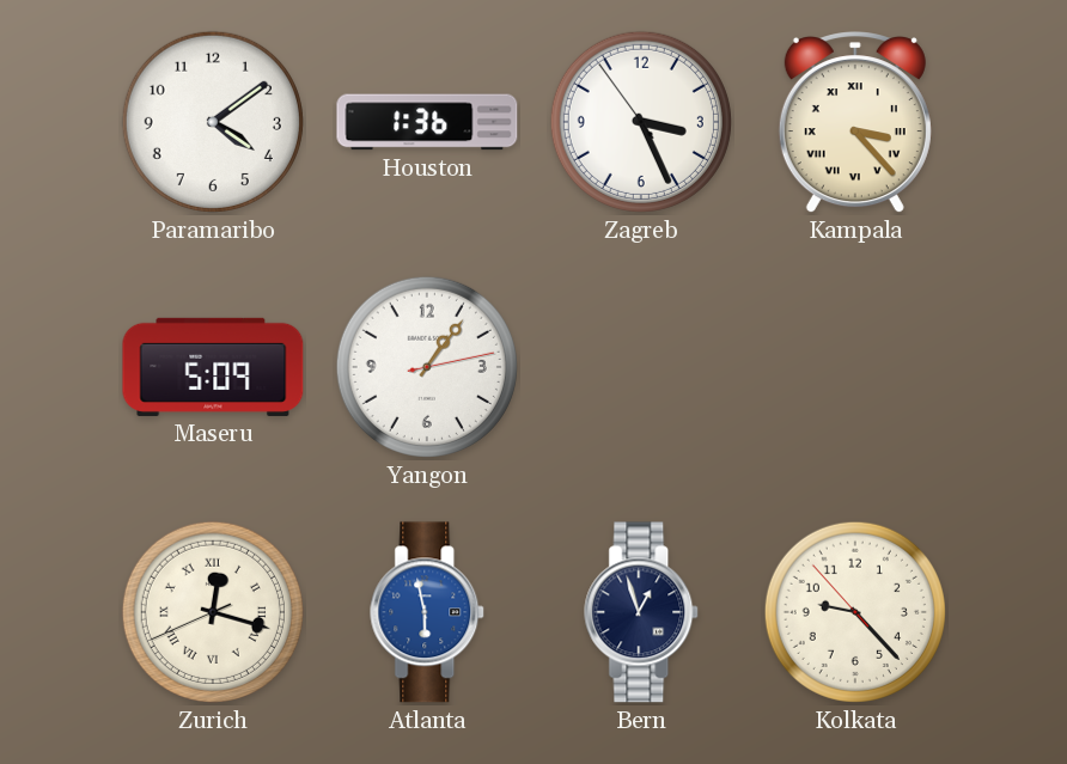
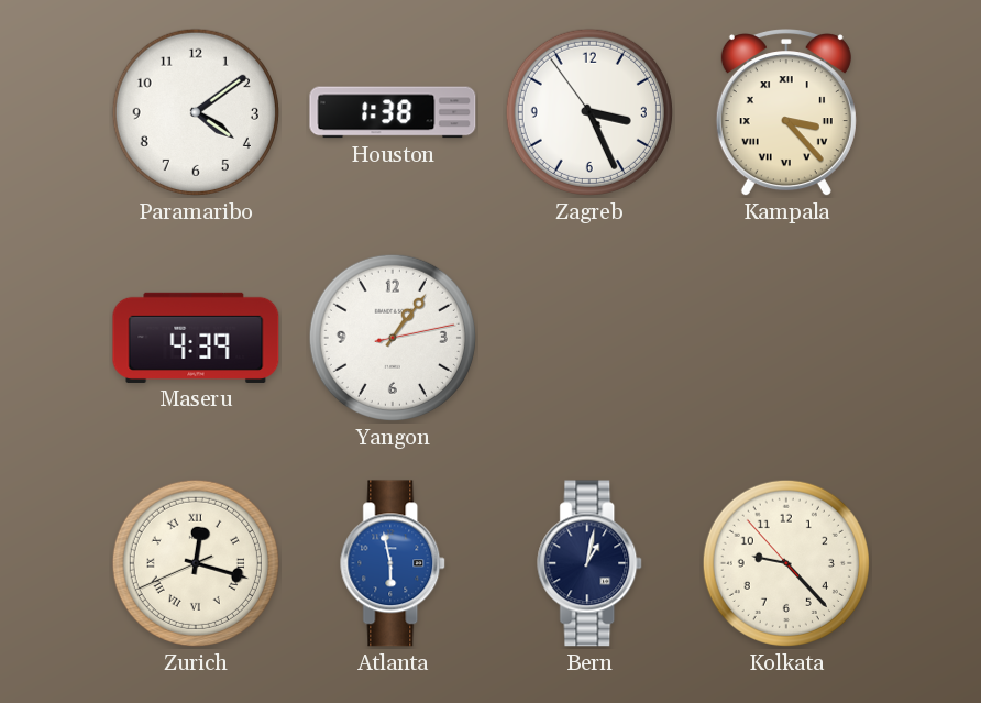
Houston: 1:36 -> 1:38
Maseru: 5:09 -> 4:39
Bern: 12:57 -> 1:02
